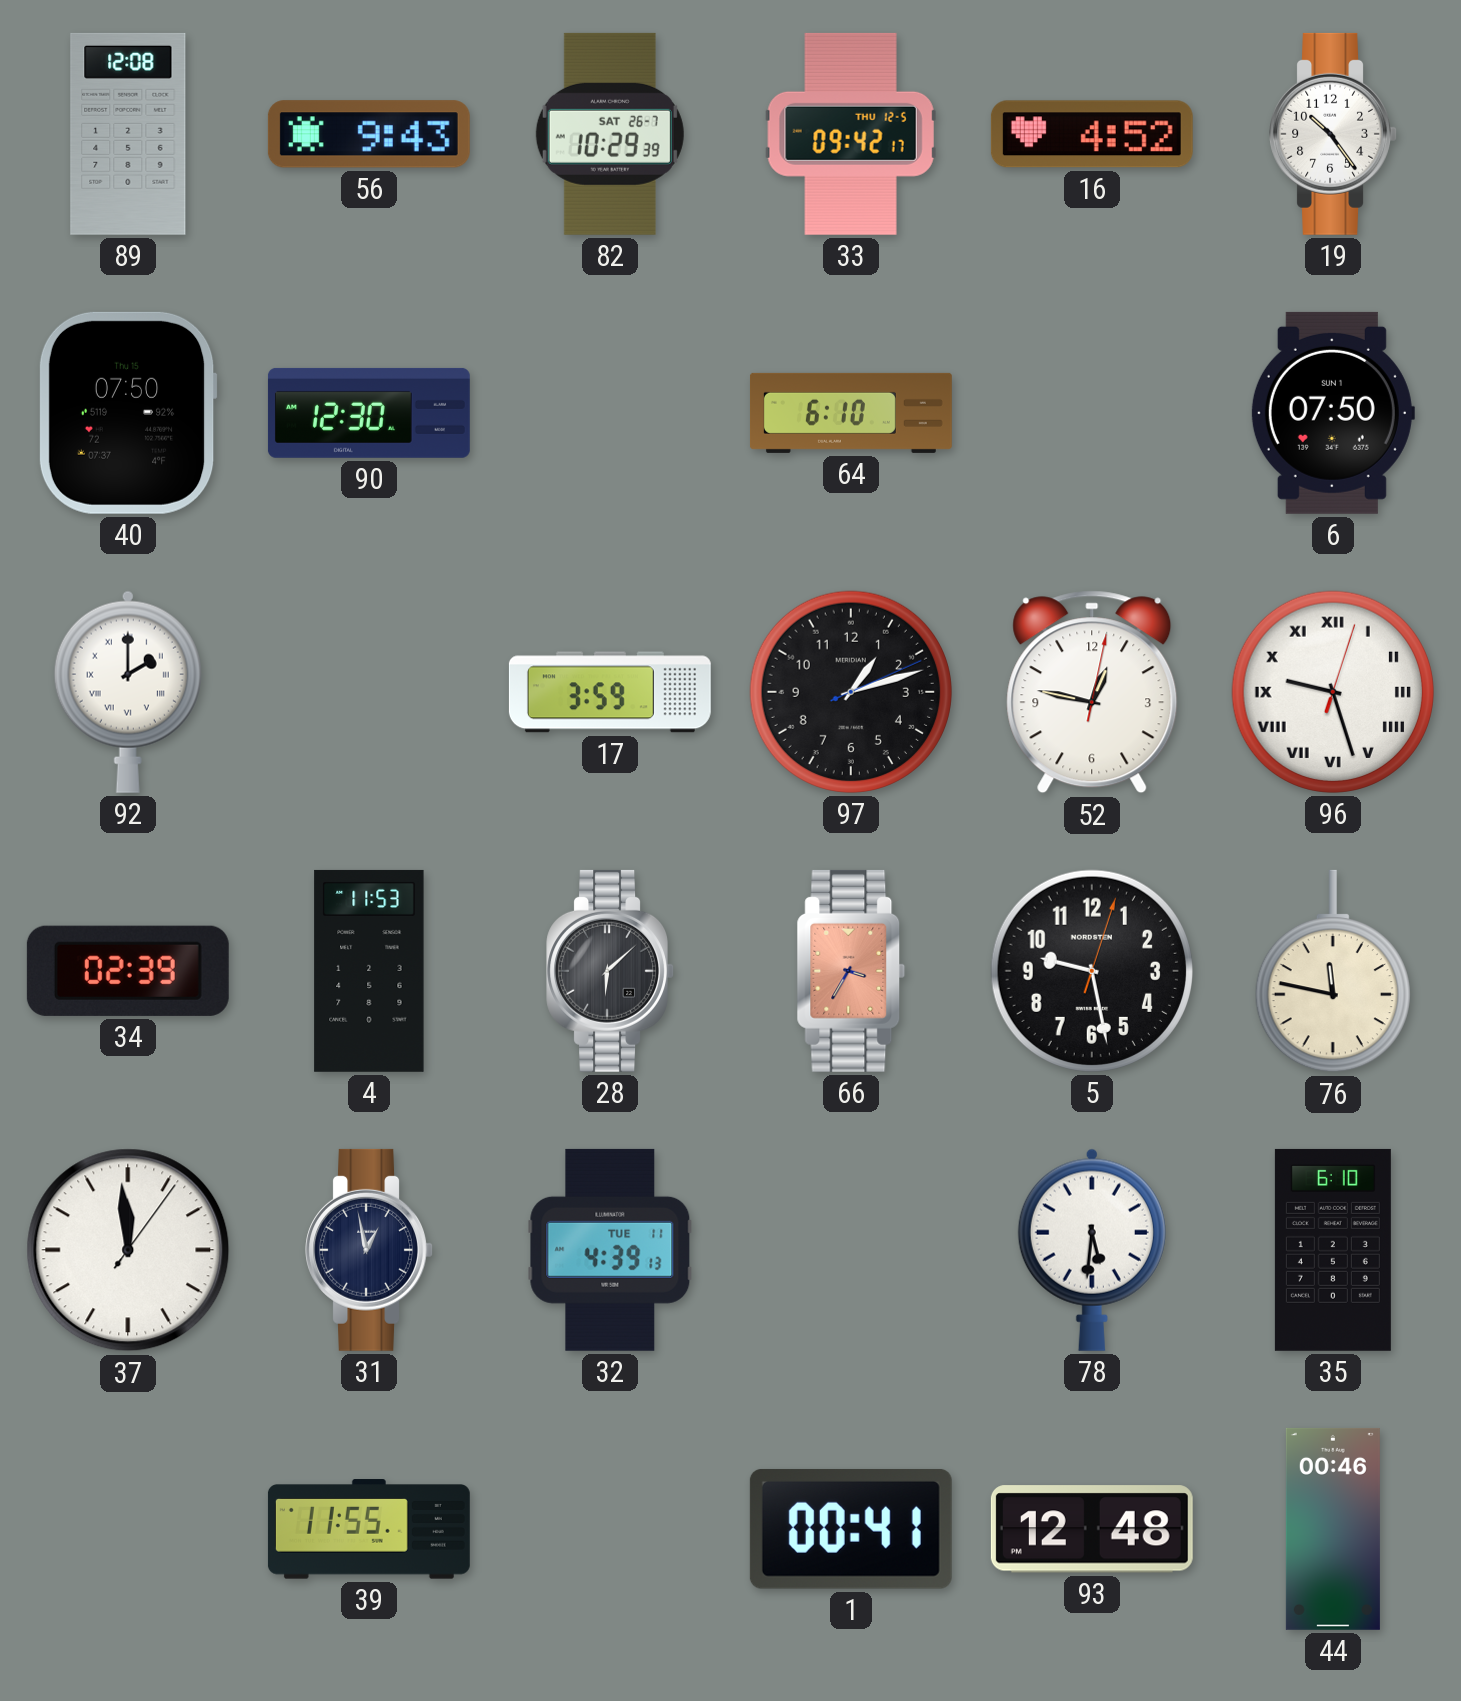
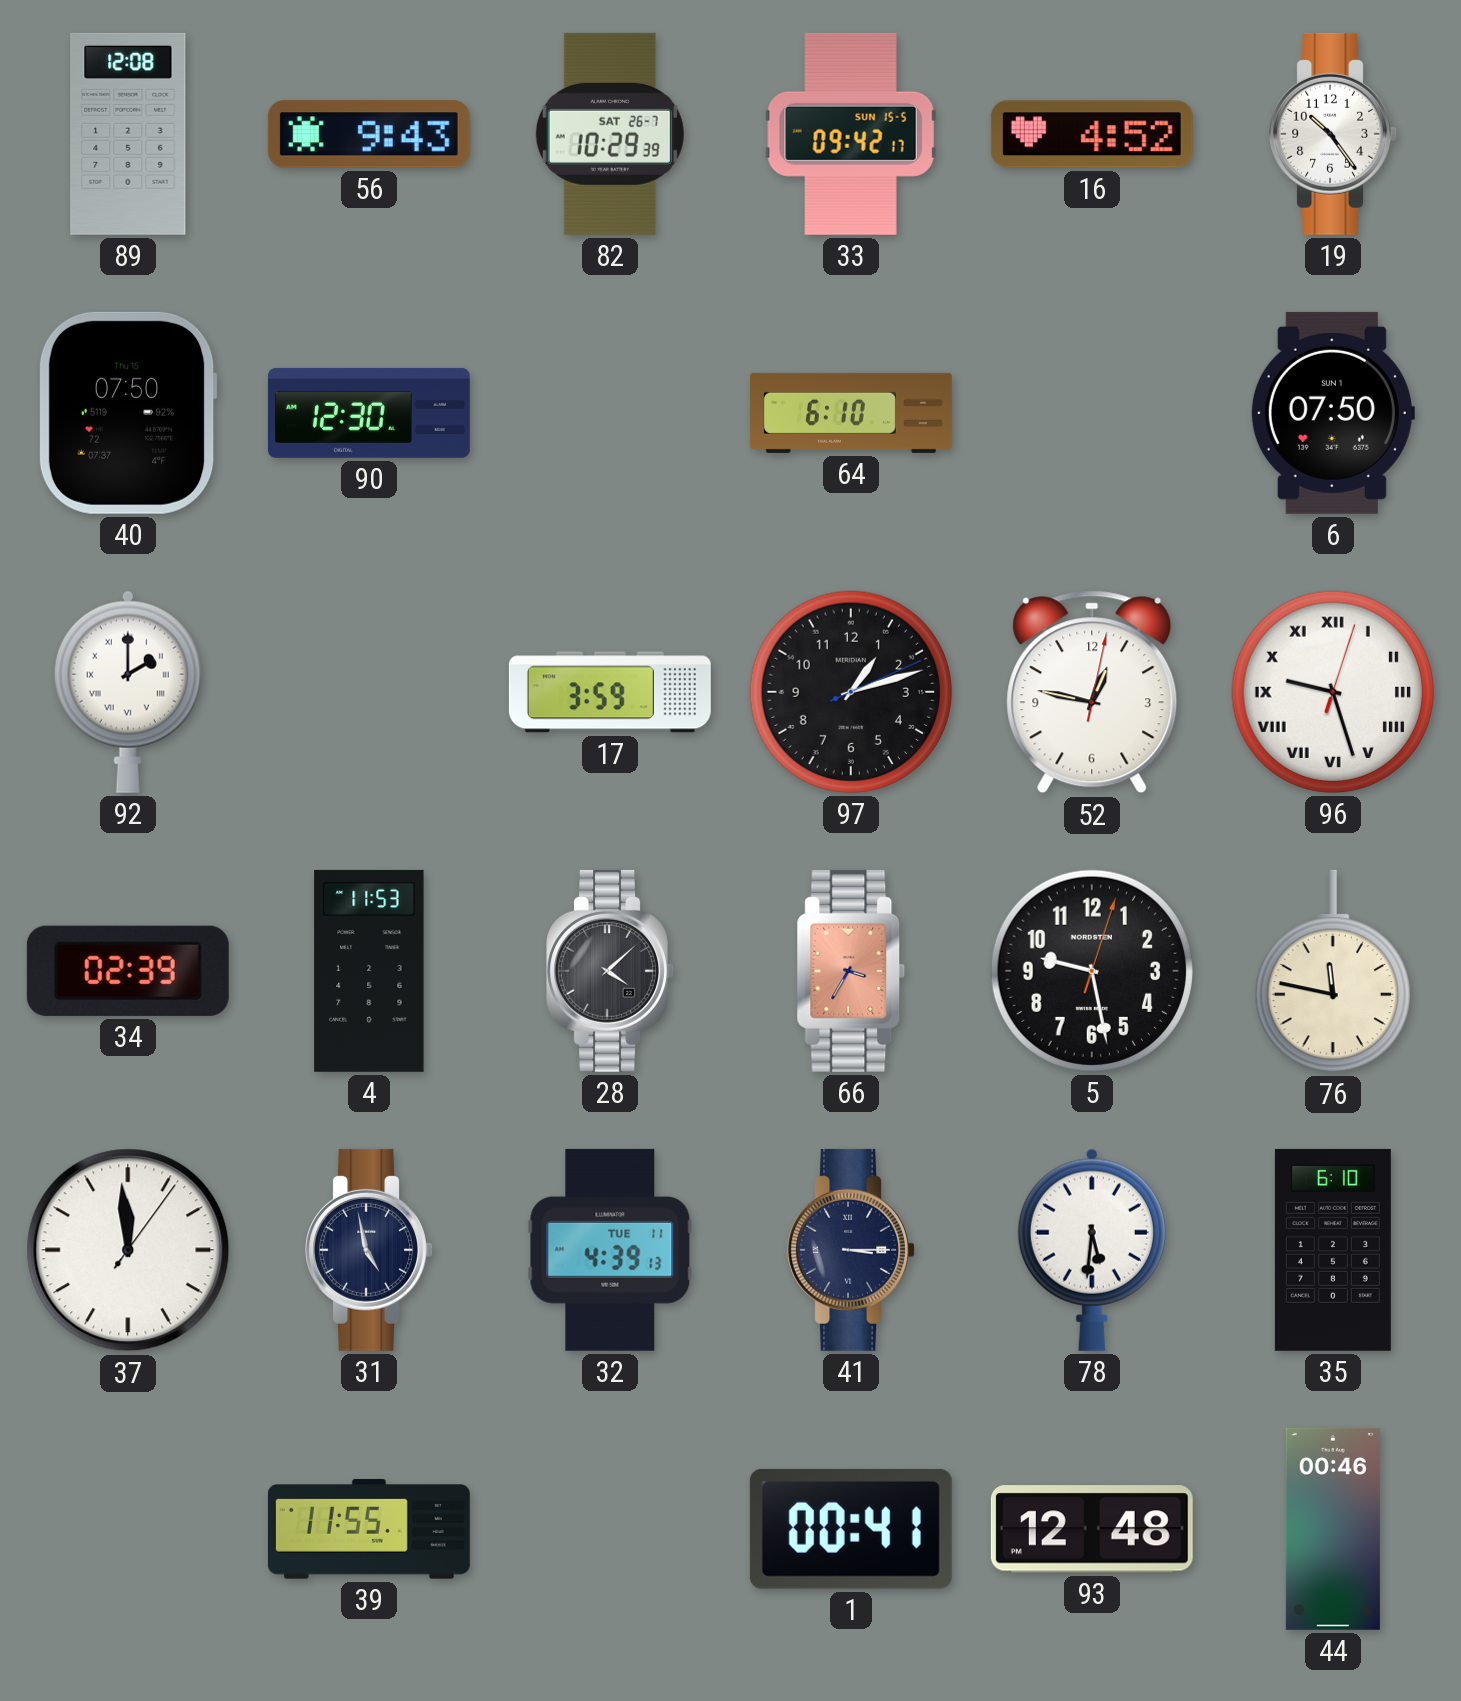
33 date: THU 12-5 -> SUN 15-5
28: 6:08 -> 4:08
31: 12:58 -> 4:58
41: none -> 3:15
